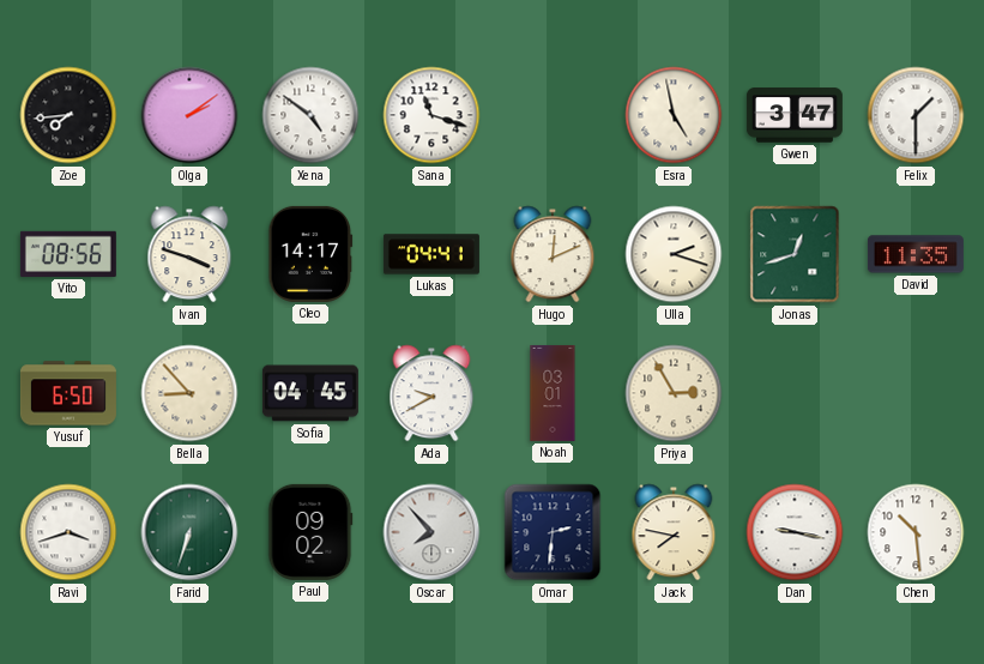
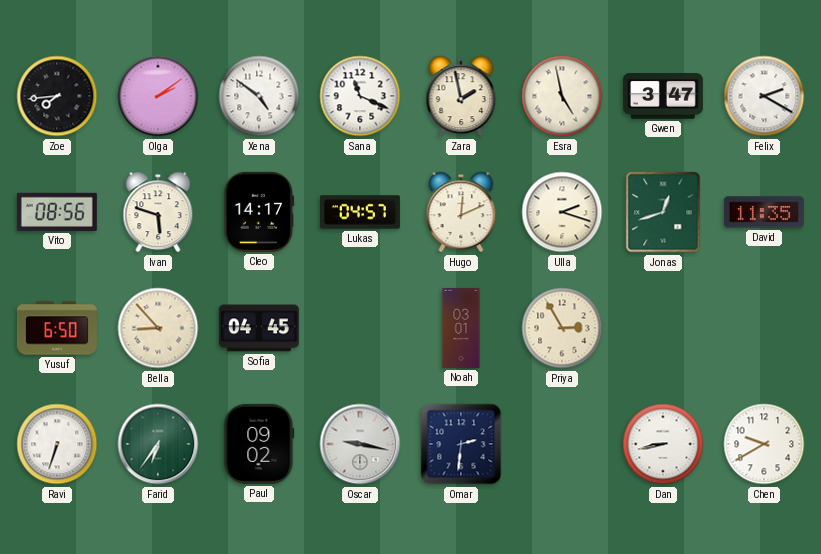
Sana: 11:18 -> 11:19
Zara: none -> 1:58
Felix: 1:30 -> 2:20
Ivan: 3:48 -> 5:48
Lukas: 04:41 -> 04:57
Ada: 9:40 -> none
Ravi: 3:42 -> 6:33
Farid: 6:33 -> 6:36
Oscar: 7:53 -> 9:17
Jack: 7:47 -> none
Dan: 9:17 -> 8:43
Chen: 10:29 -> 9:40
